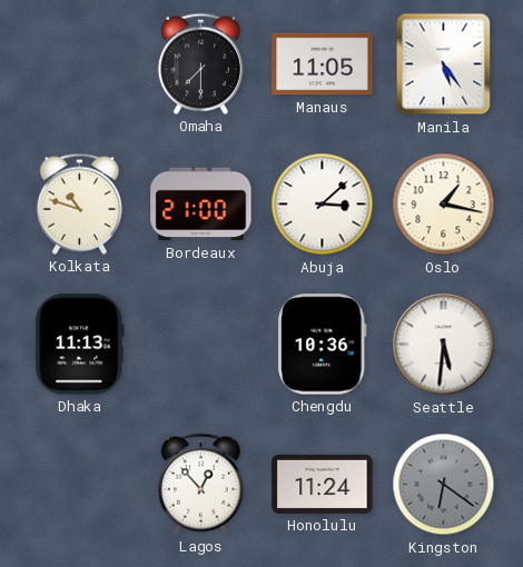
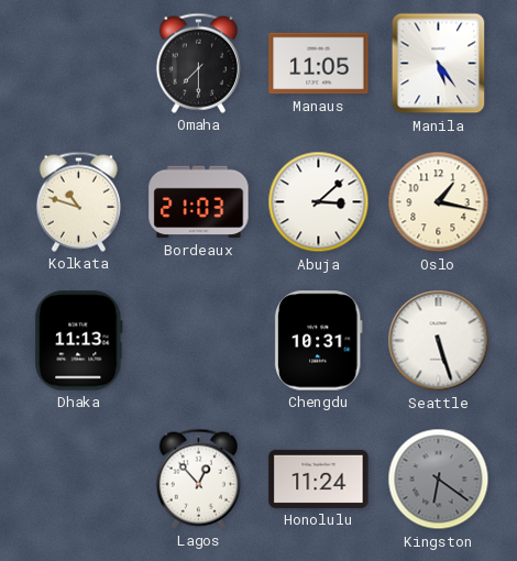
Bordeaux: 21:00 -> 21:03
Chengdu: 10:36 -> 10:31
Seattle: 5:31 -> 5:27
